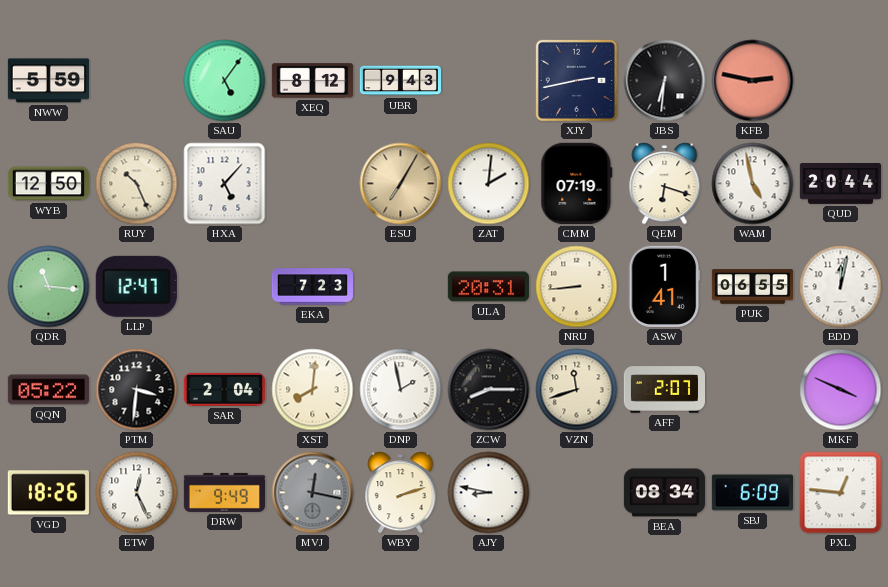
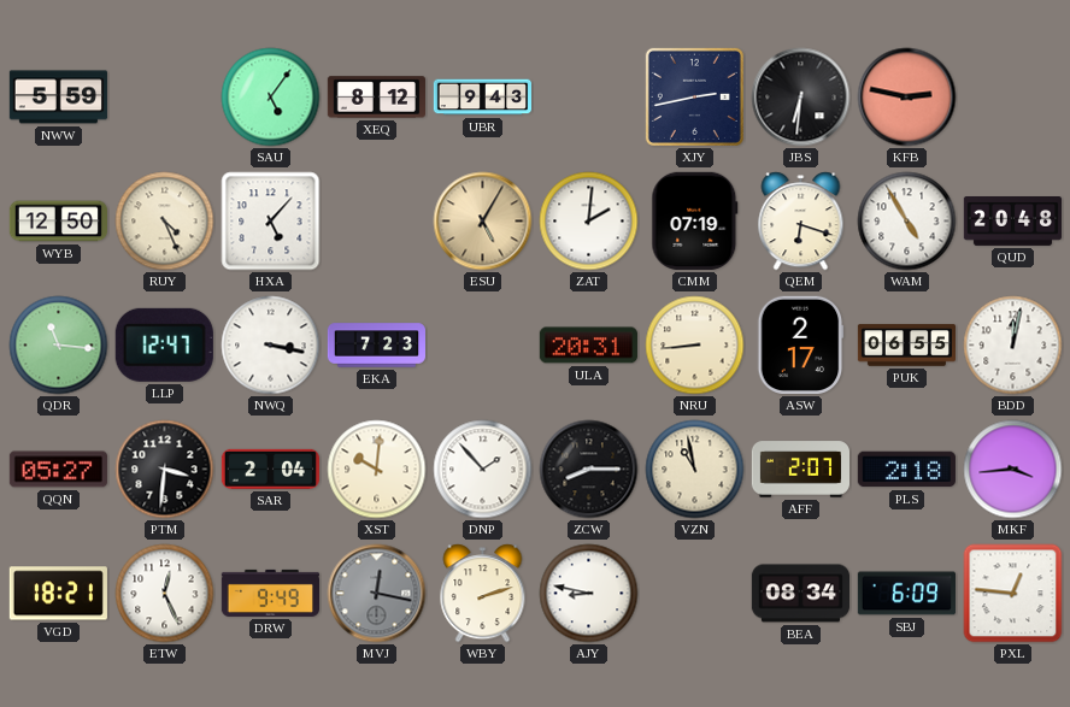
RUY: 10:26 -> 4:26
ESU: 7:05 -> 5:05
WAM: 4:58 -> 4:55
QUD: 20:44 -> 20:48
NWQ: none -> 3:17
ASW: 1:41 -> 2:17
QQN: 05:22 -> 05:27
XST: 8:01 -> 10:01
DNP: 1:58 -> 1:53
VZN: 11:42 -> 10:58
PLS: none -> 2:18
MKF: 3:49 -> 3:44
VGD: 18:26 -> 18:21
